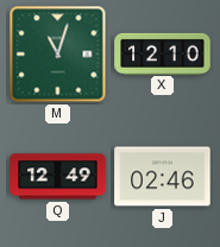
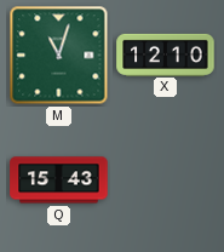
Q: 12:49 -> 15:43
J: 02:46 -> none
